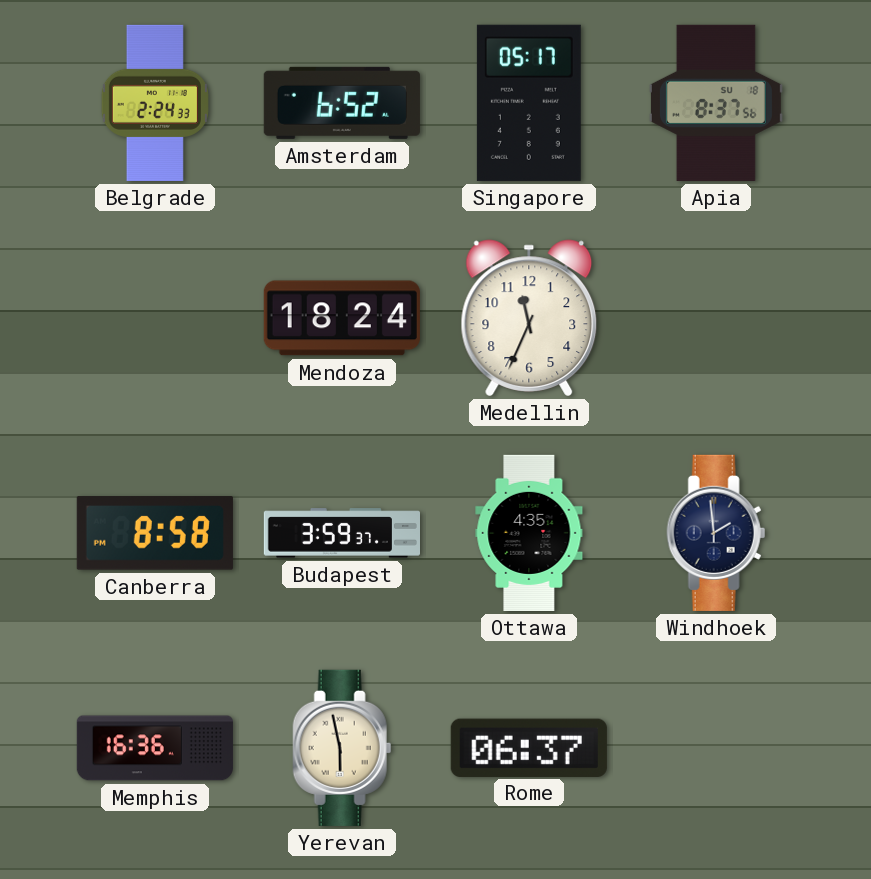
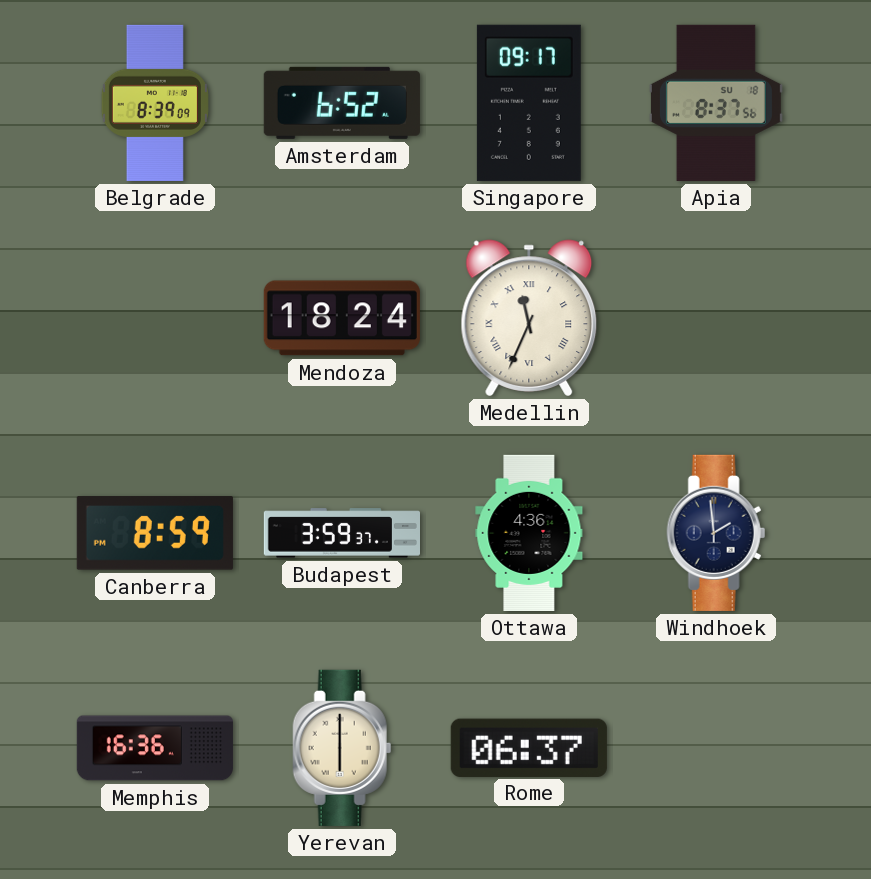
Belgrade: 2:24 -> 8:39
Singapore: 05:17 -> 09:17
Medellin numerals: Arabic -> Roman
Canberra: 8:58 -> 8:59
Ottawa: 4:35 -> 4:36
Yerevan: 5:58 -> 6:00
